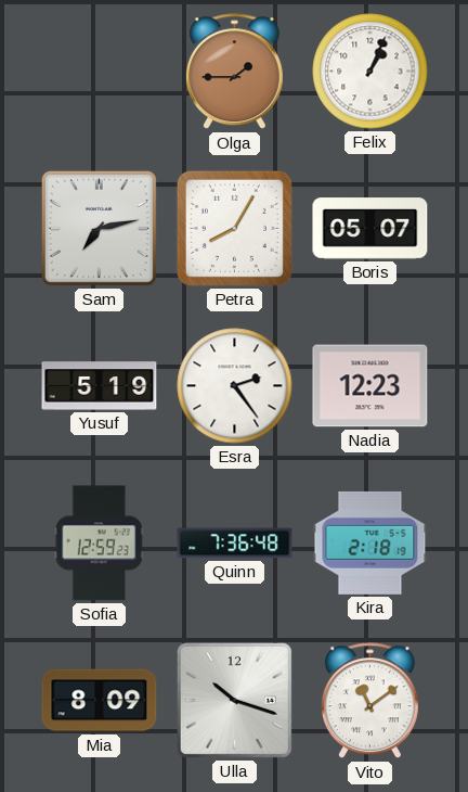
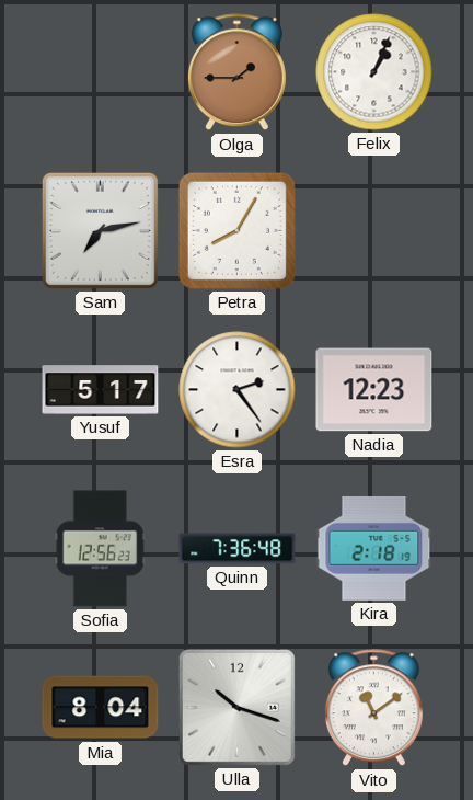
Boris: 05:07 -> none
Yusuf: 5:19 -> 5:17
Sofia: 12:59 -> 12:56
Mia: 8:09 -> 8:04
